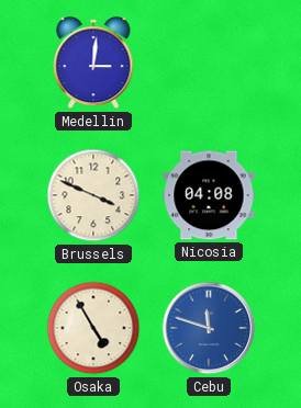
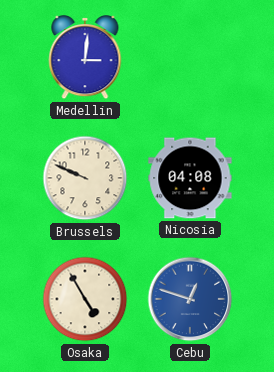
Brussels: 3:49 -> 9:49
Cebu: 11:48 -> 12:48
